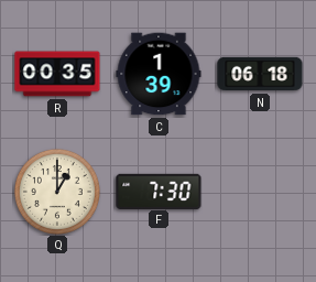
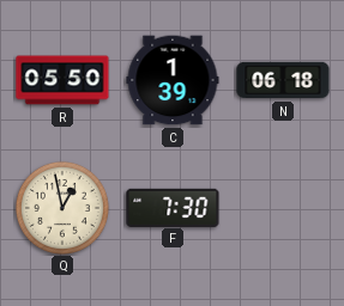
R: 00:35 -> 05:50
Q: 1:00 -> 12:58
